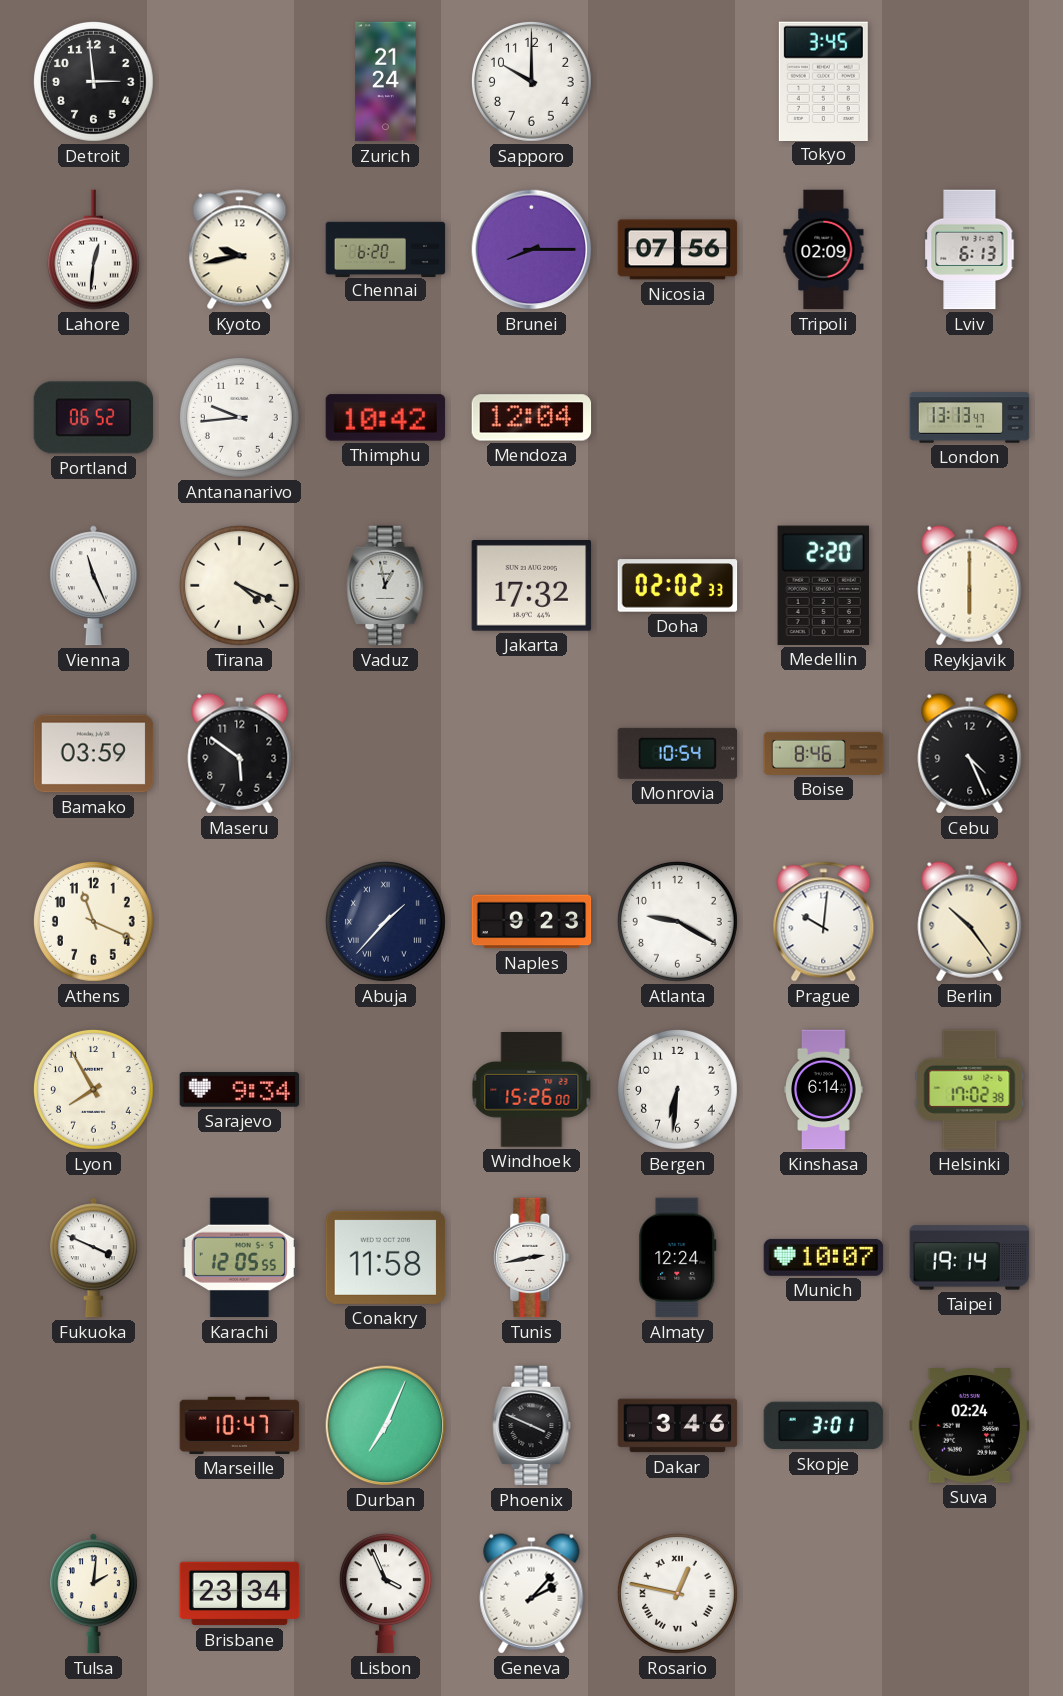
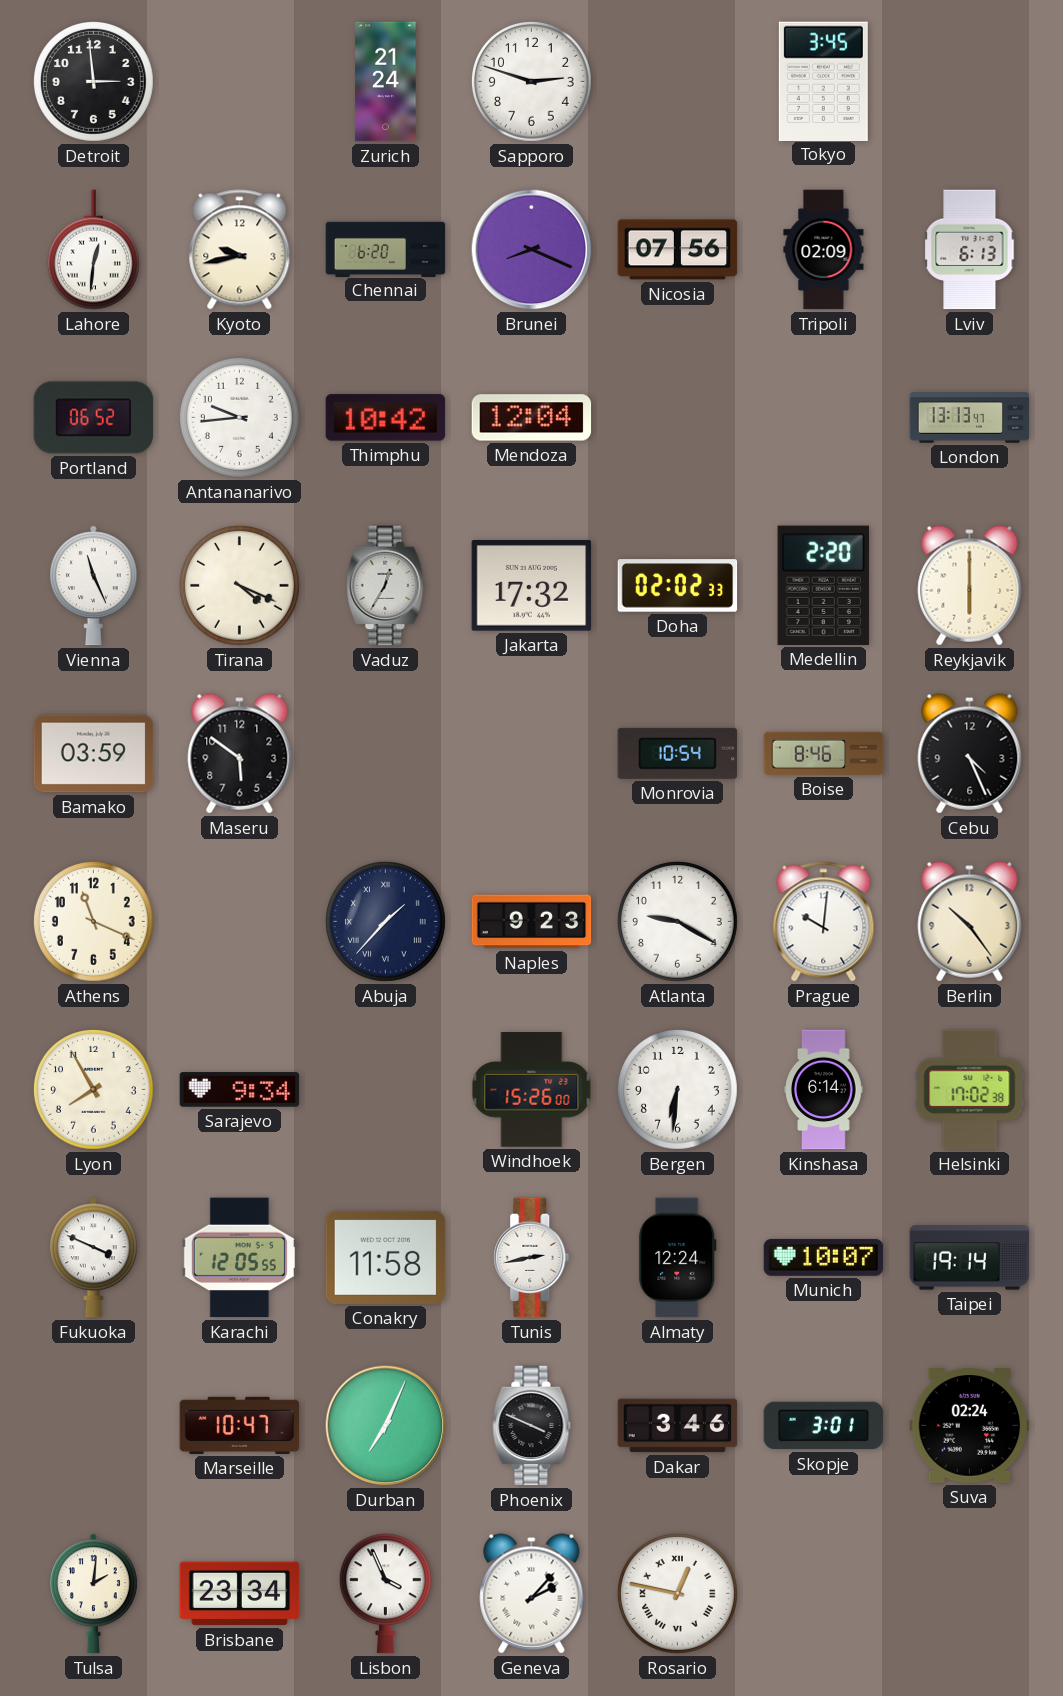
Sapporo: 10:00 -> 2:48
Brunei: 8:15 -> 8:19
Vaduz: 12:58 -> 12:35
